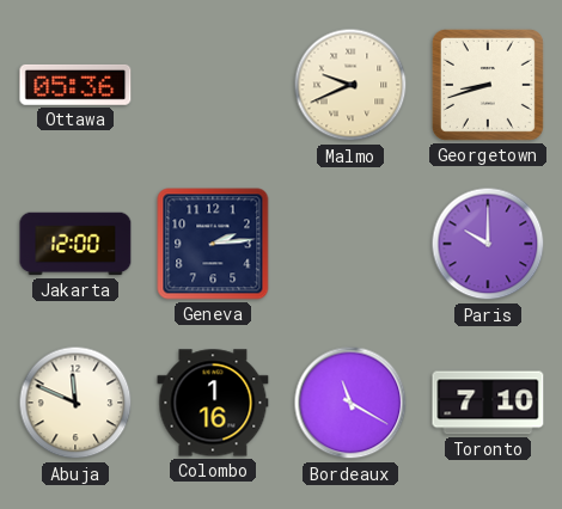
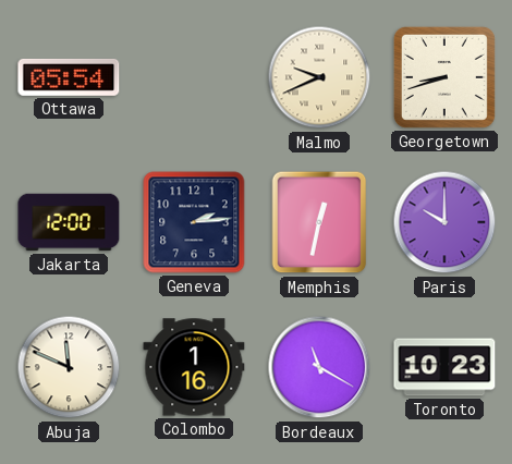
Ottawa: 05:36 -> 05:54
Memphis: none -> 12:32
Toronto: 7:10 -> 10:23
